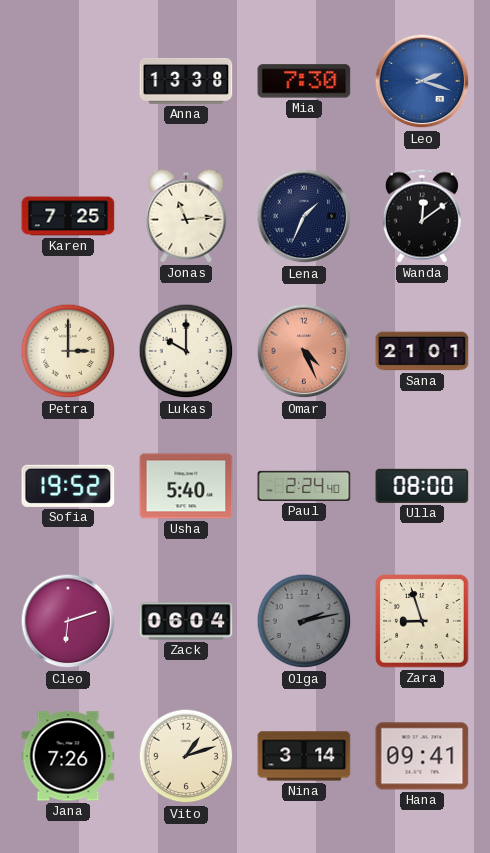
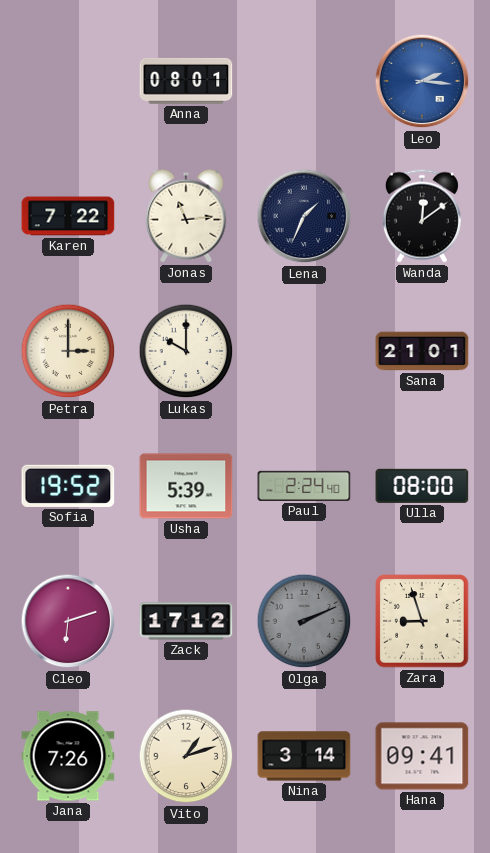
Anna: 13:38 -> 08:01
Mia: 7:30 -> none
Leo: 2:18 -> 2:16
Karen: 7:25 -> 7:22
Omar: 4:26 -> none
Usha: 5:40 -> 5:39
Zack: 06:04 -> 17:12
Olga: 2:13 -> 2:11
